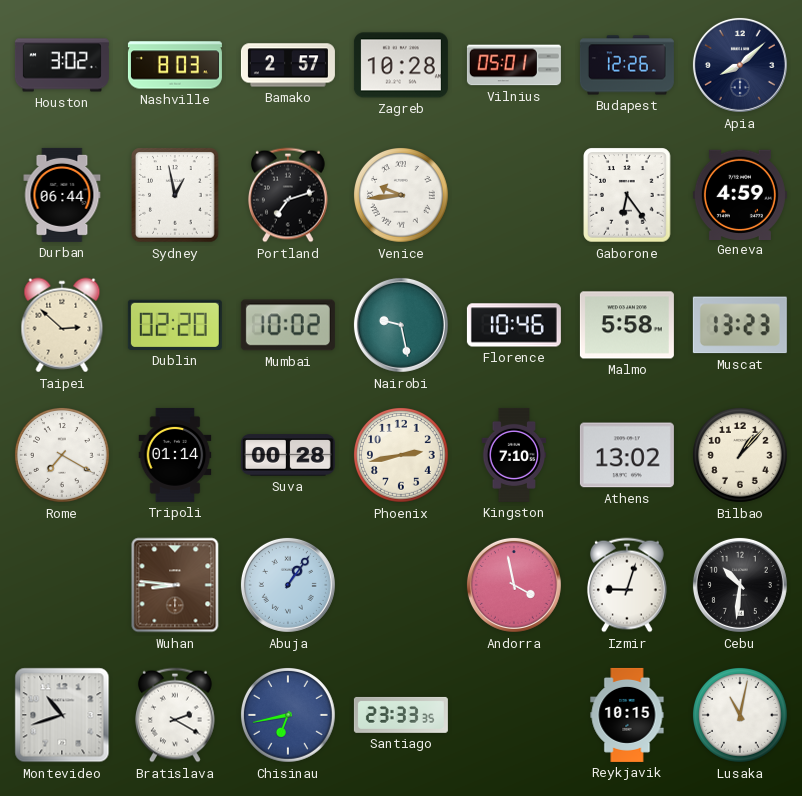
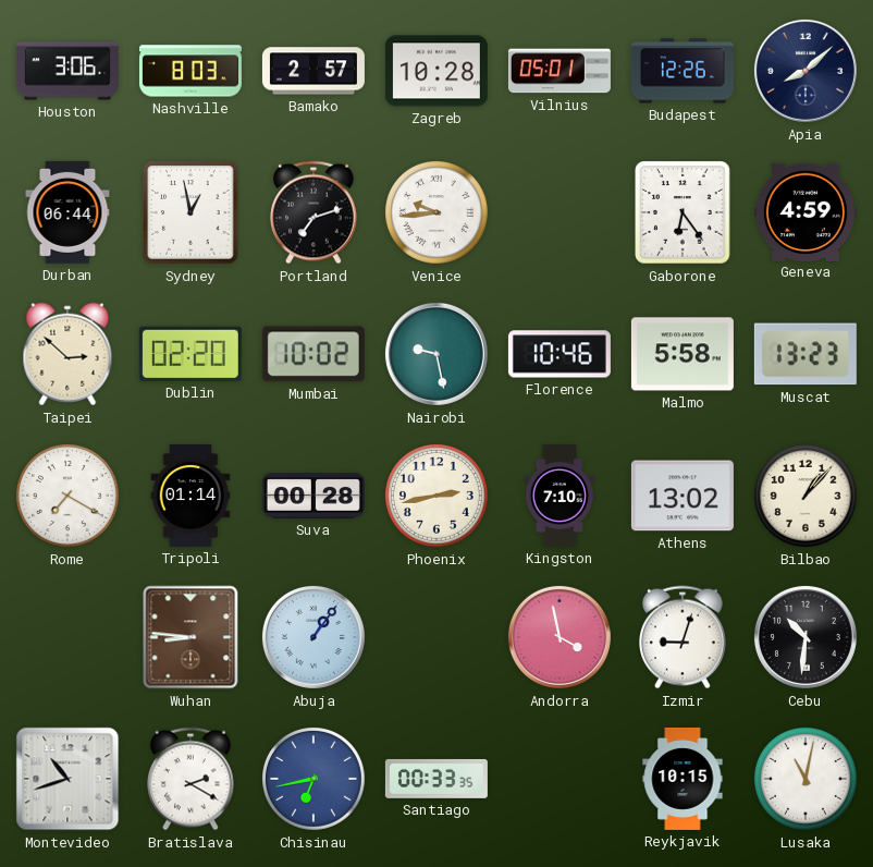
Houston: 3:02 -> 3:06
Santiago: 23:33 -> 00:33
